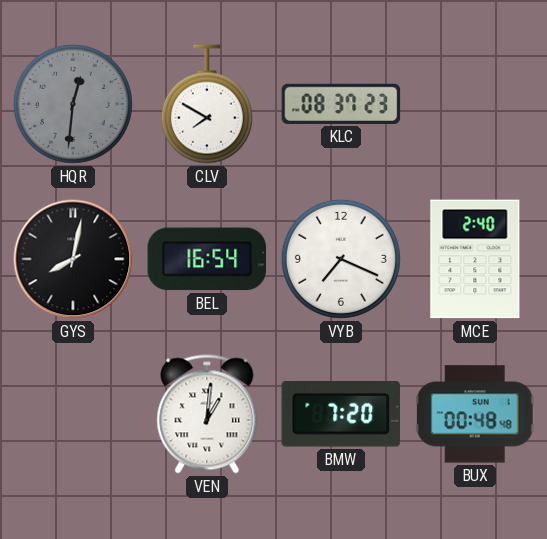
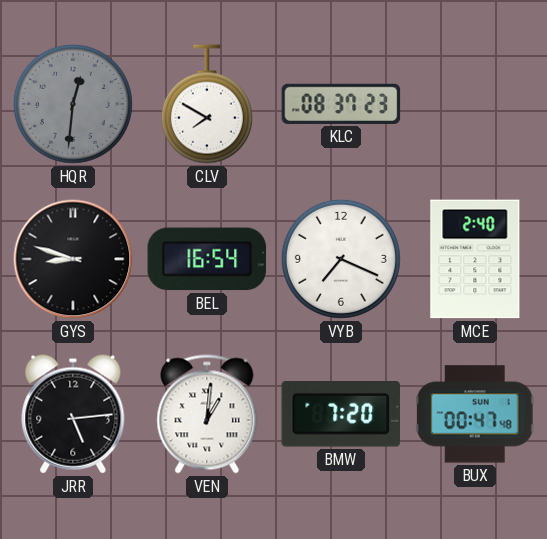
GYS: 8:02 -> 8:48
JRR: none -> 5:14
BUX: 00:48 -> 00:47
